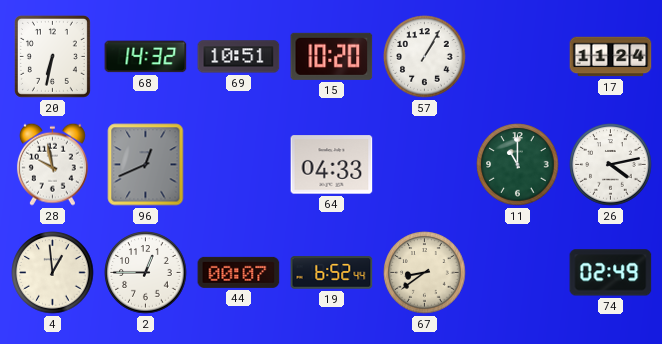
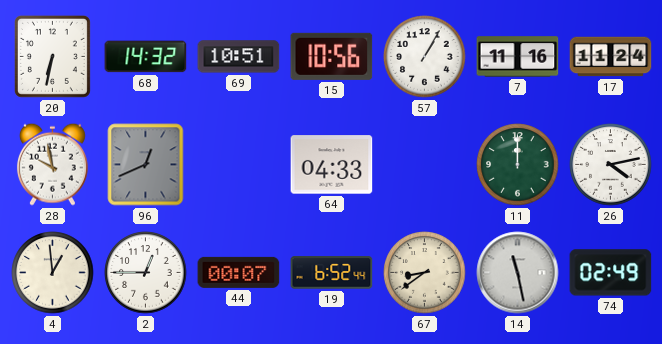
15: 10:20 -> 10:56
7: none -> 11:16
11: 11:00 -> 12:00
14: none -> 11:28
